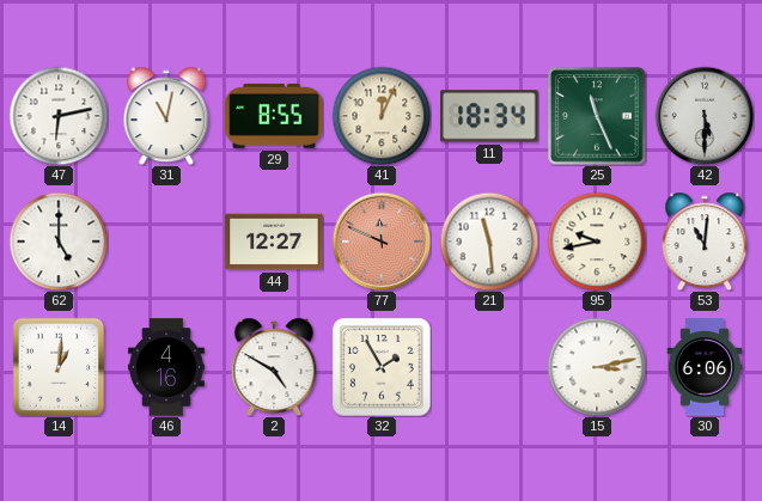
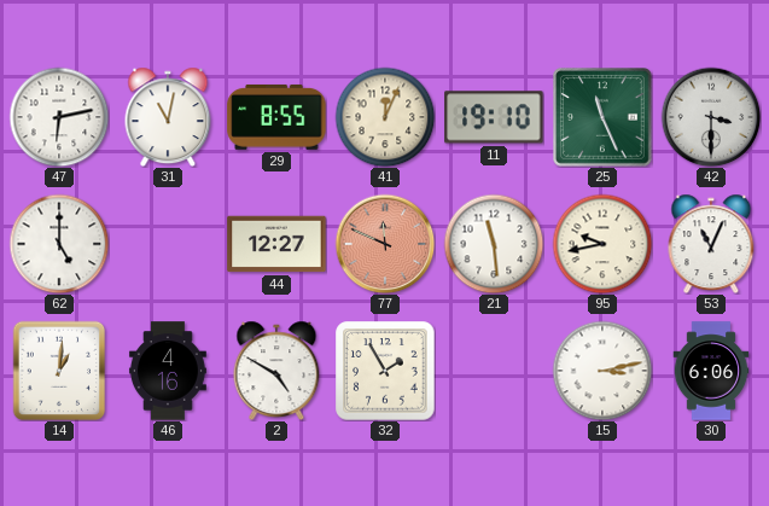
11: 18:34 -> 19:10
42: 5:30 -> 3:30
53: 11:01 -> 11:04
